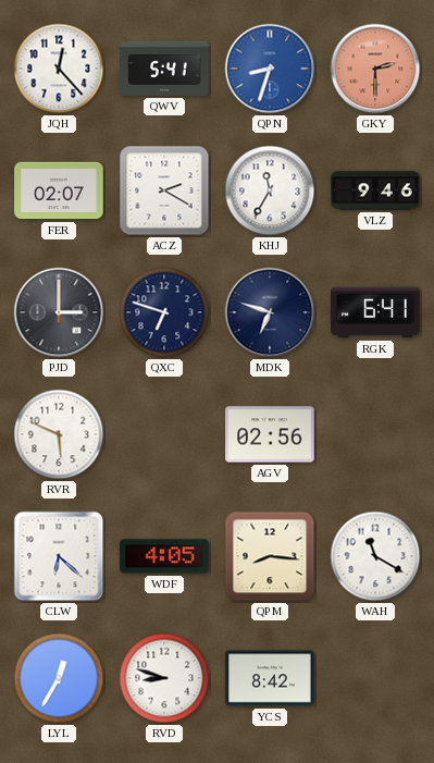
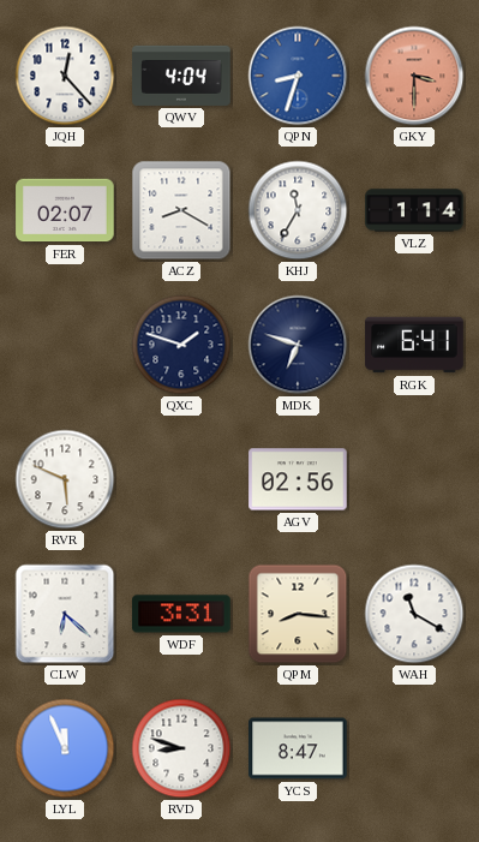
QWV: 5:41 -> 4:04
GKY: 2:30 -> 3:30
ACZ: 2:20 -> 8:20
VLZ: 9:46 -> 1:14
PJD: 3:00 -> none
QXC: 6:48 -> 1:48
WDF: 4:05 -> 3:31
LYL: 12:35 -> 11:56
YCS: 8:42 -> 8:47
